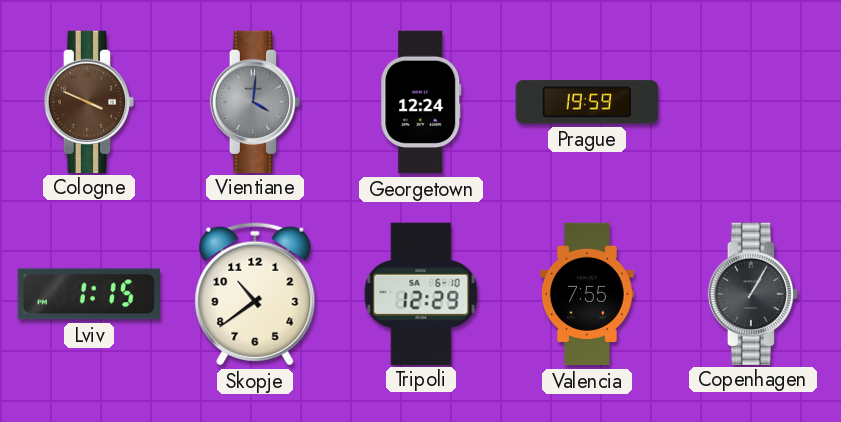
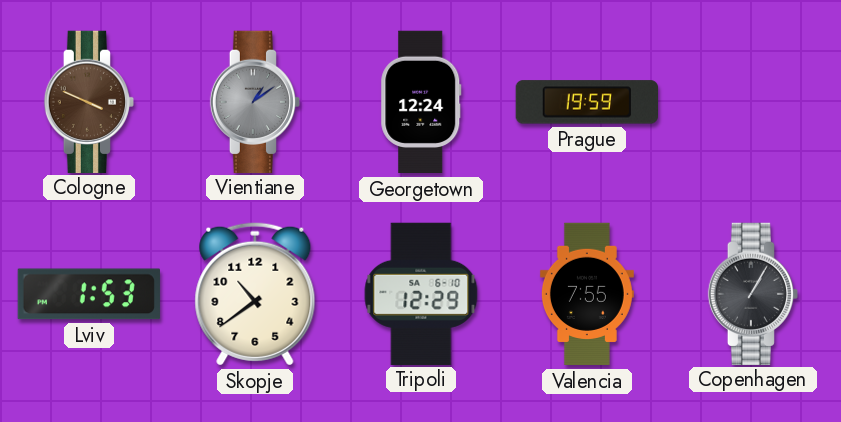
Vientiane: 4:01 -> 1:09
Lviv: 1:15 -> 1:53
